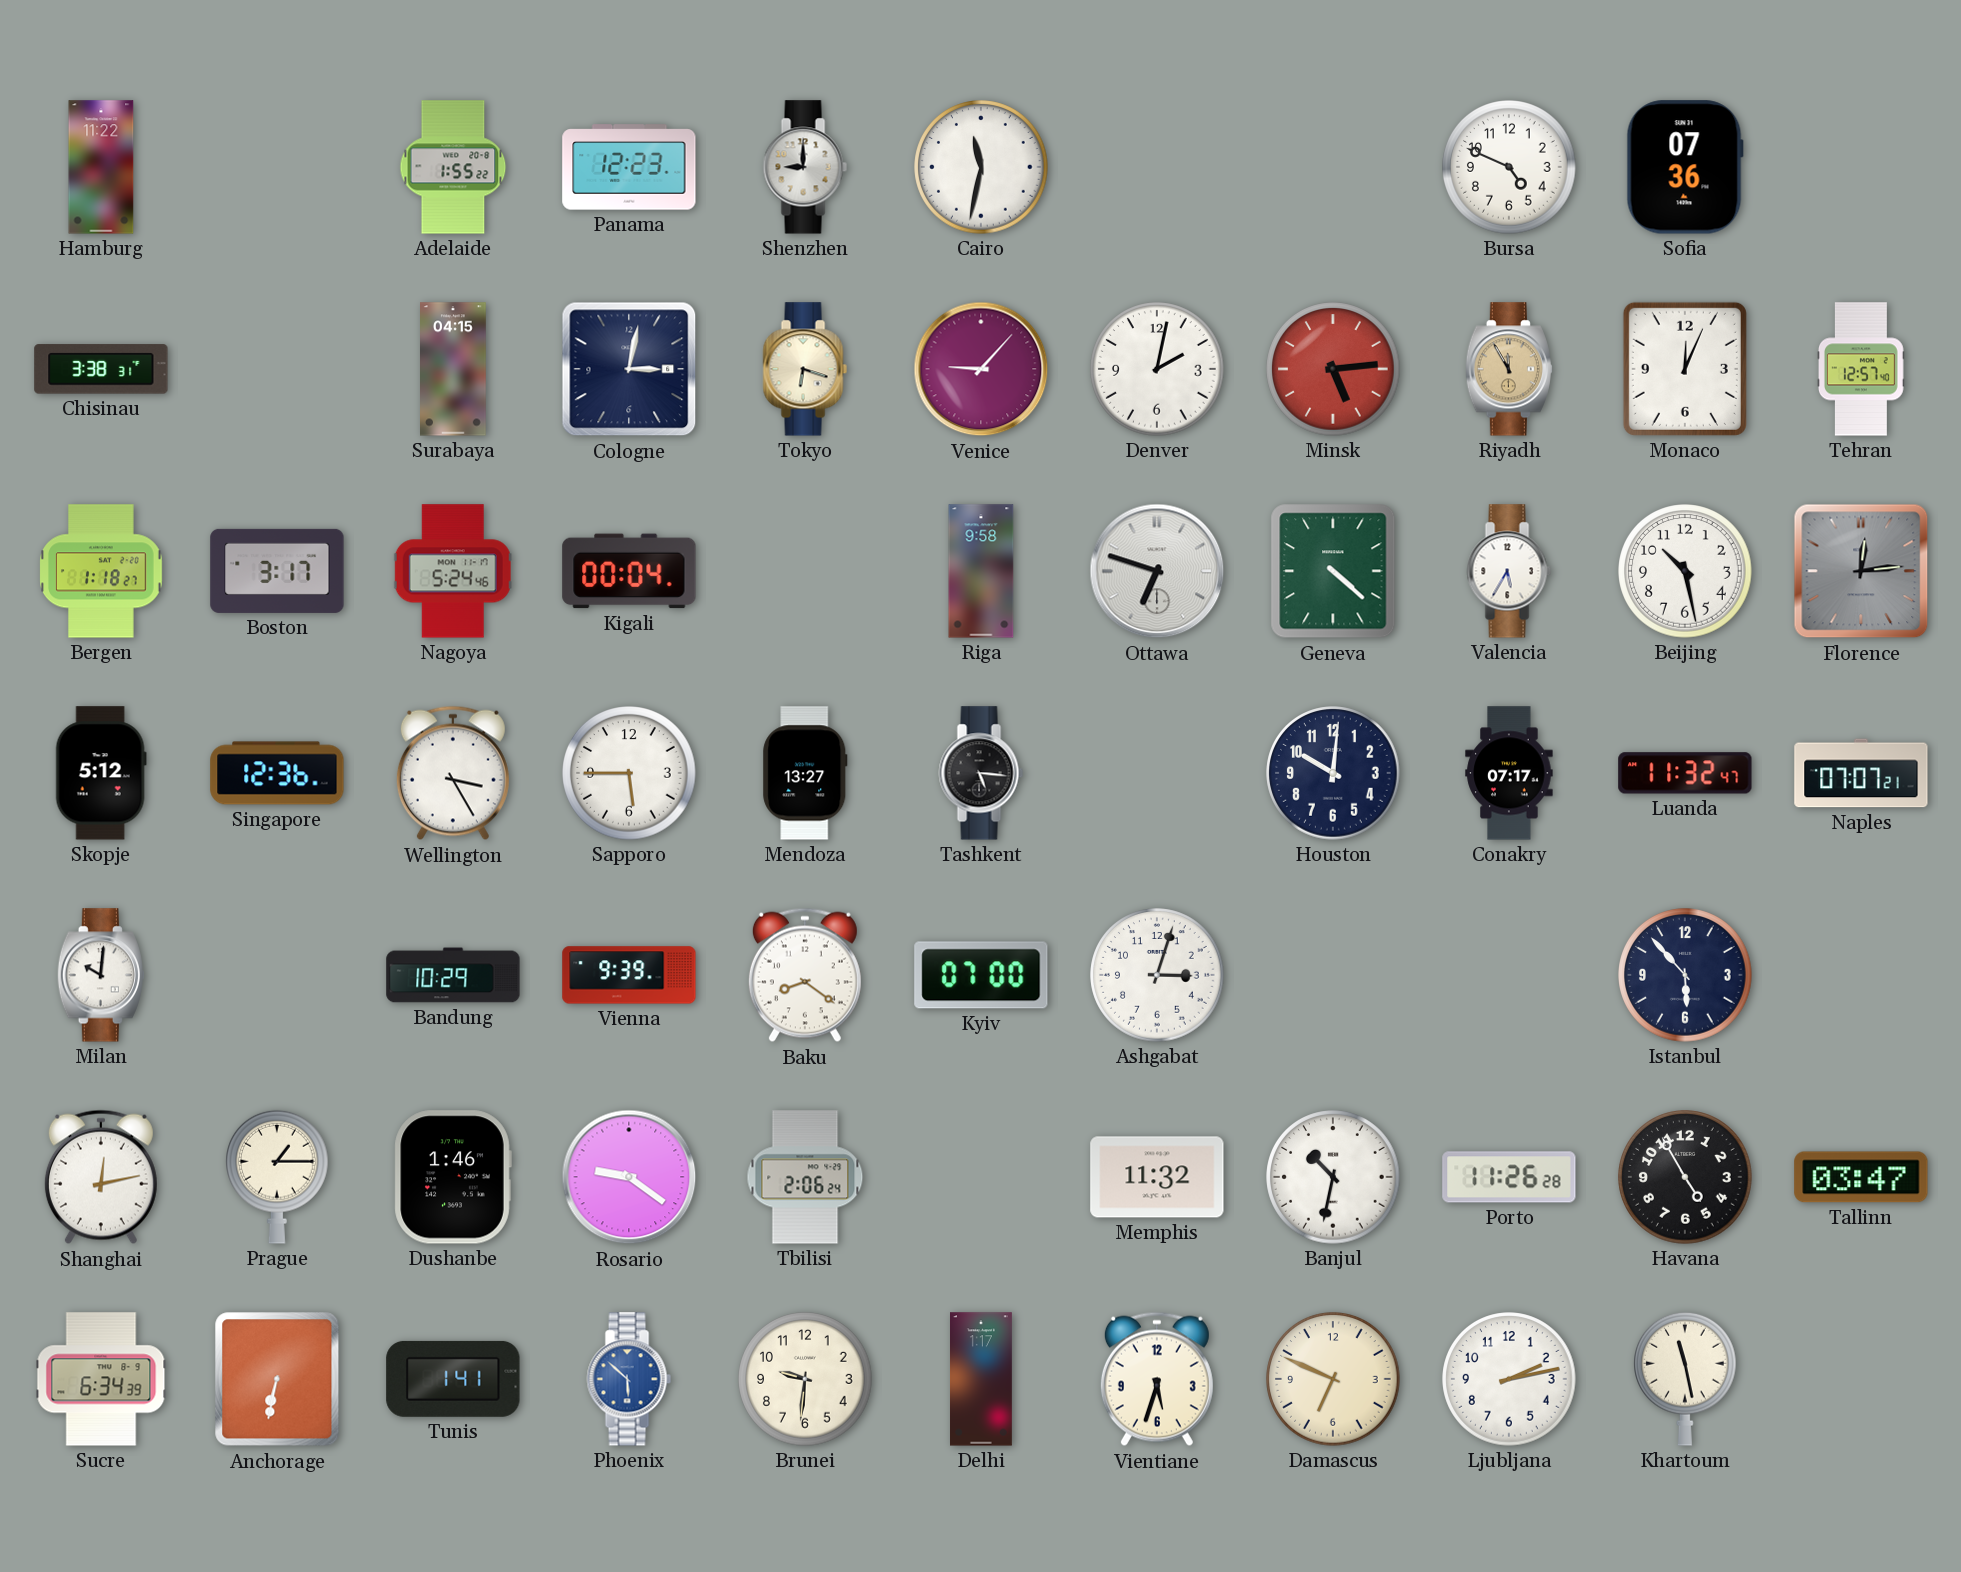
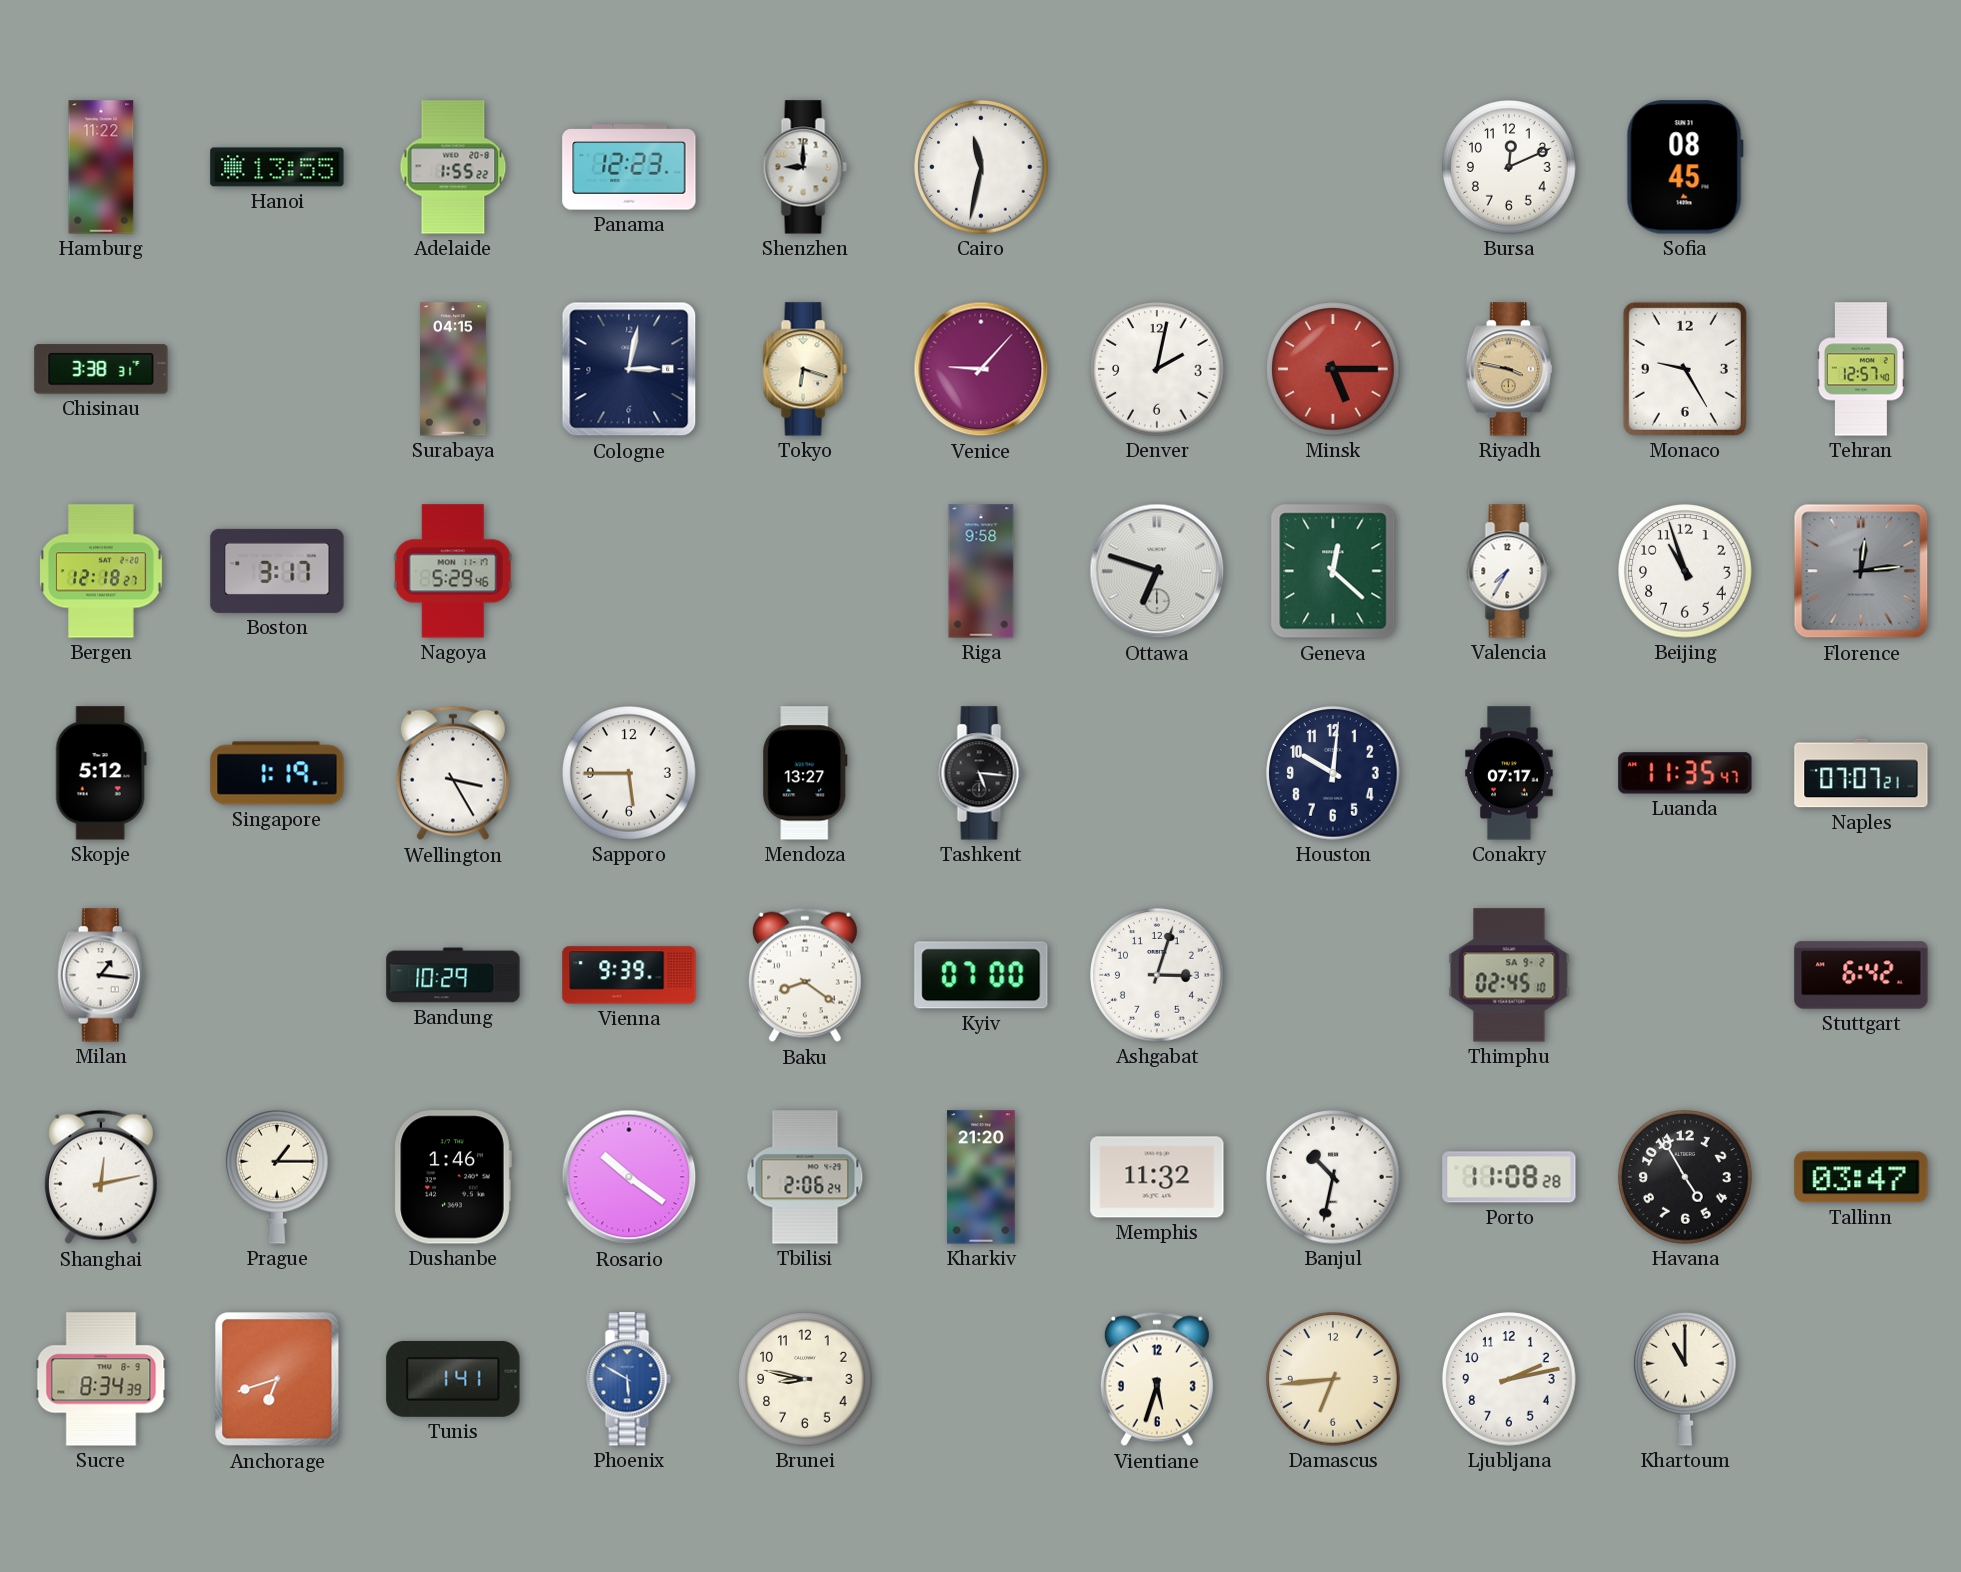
Hanoi: none -> 13:55
Bursa: 4:49 -> 12:11
Sofia: 07:36 -> 08:45
Minsk: 5:14 -> 5:15
Riyadh: 11:55 -> 3:47
Monaco: 12:04 -> 9:25
Bergen: 1:18 -> 12:18
Nagoya: 5:24 -> 5:29
Kigali: 00:04 -> none
Geneva: 4:22 -> 12:22
Valencia: 5:35 -> 7:35
Beijing: 10:28 -> 10:57
Singapore: 12:36 -> 1:19
Luanda: 11:32 -> 11:35
Milan: 10:01 -> 1:16
Thimphu: none -> 02:45
Istanbul: 5:53 -> none
Stuttgart: none -> 6:42
Rosario: 9:21 -> 10:21
Kharkiv: none -> 21:20
Porto: 11:26 -> 11:08
Sucre: 6:34 -> 8:34
Anchorage: 6:32 -> 6:42
Phoenix: 5:52 -> 5:50
Brunei: 9:31 -> 8:47
Delhi: 1:17 -> none
Damascus: 6:49 -> 6:44
Khartoum: 11:28 -> 11:00
